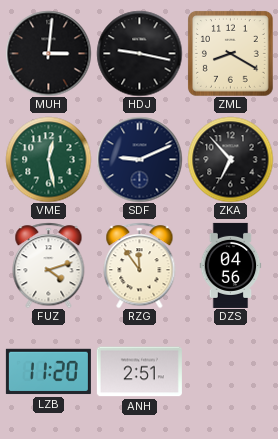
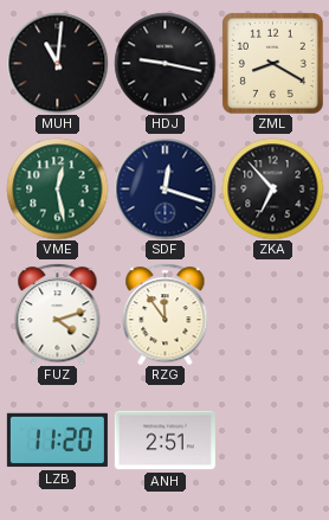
MUH: 3:01 -> 11:01
SDF: 9:11 -> 12:18
DZS: 04:56 -> none
